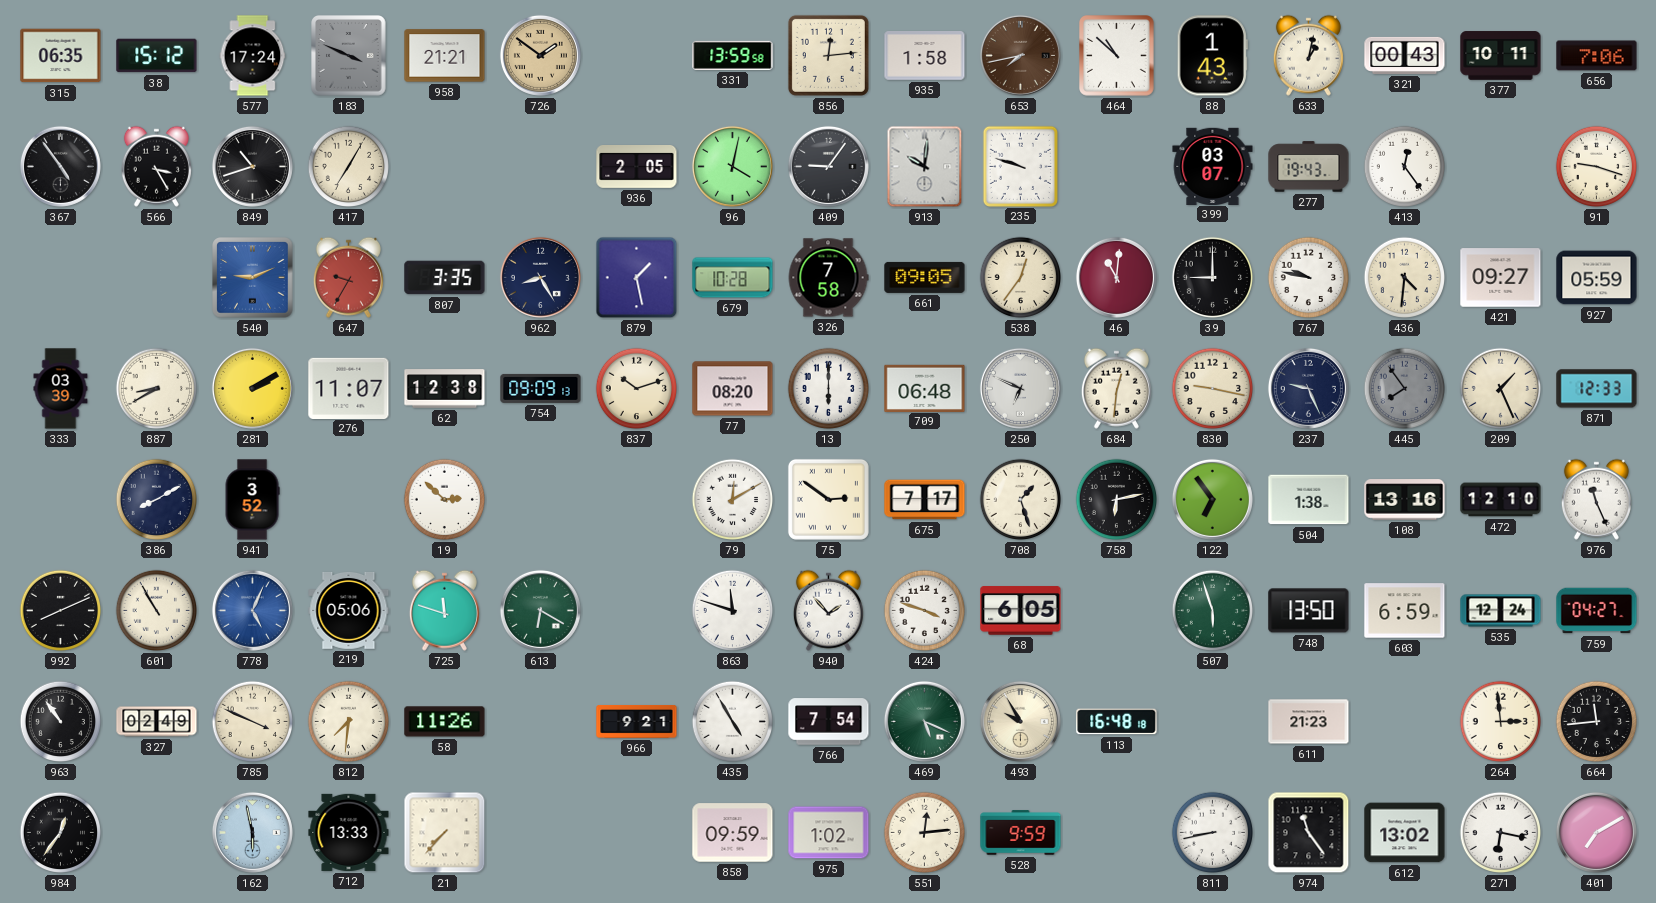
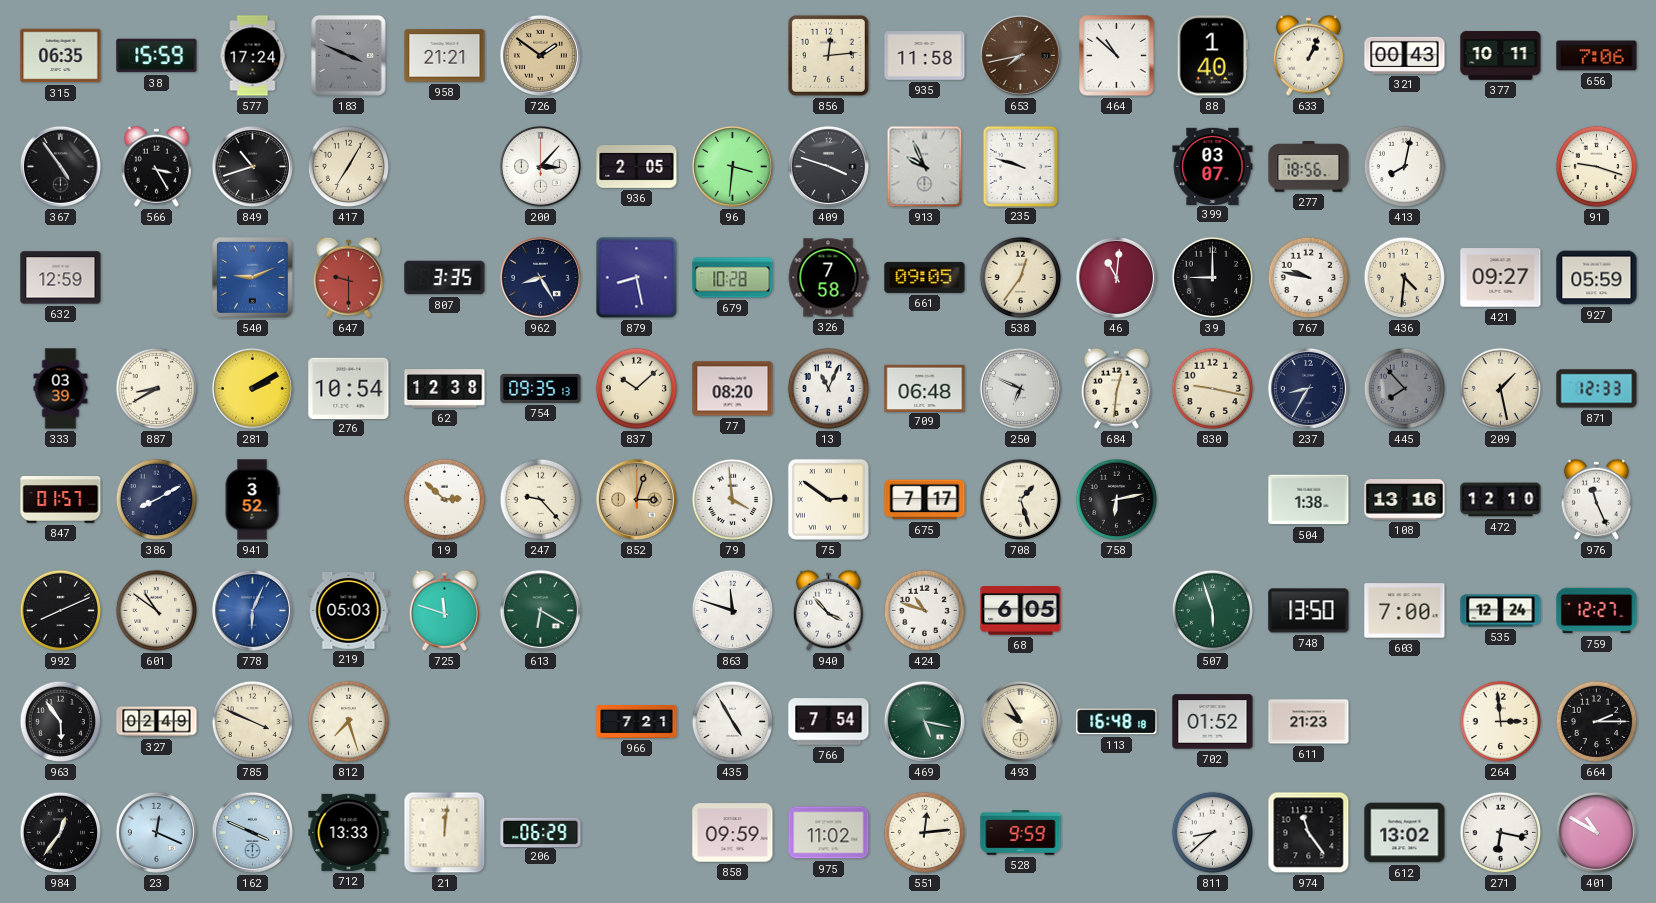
38: 15:12 -> 15:59
331: 13:59 -> none
935: 1:58 -> 11:58
88: 1:43 -> 1:40
633: 1:02 -> 1:04
200: none -> 3:07
96: 4:02 -> 3:31
409: 9:06 -> 3:48
913: 10:01 -> 9:56
277: 19:43 -> 18:56
413: 12:24 -> 8:02
632: none -> 12:59
647: 9:35 -> 9:30
879: 1:28 -> 8:28
276: 11:07 -> 10:54
754: 09:09 -> 09:35
837: 10:12 -> 10:08
13: 6:00 -> 11:04
237: 9:26 -> 8:35
445: 7:54 -> 7:53
209: 1:26 -> 1:28
847: none -> 01:57
247: none -> 9:23
852: none -> 3:03
79: 12:10 -> 3:59
122: 6:54 -> none
601: 10:55 -> 10:51
778: 5:04 -> 6:04
219: 05:06 -> 05:03
940: 1:53 -> 3:53
424: 3:48 -> 10:48
603: 6:59 -> 7:00
759: 04:27 -> 12:27
963: 10:54 -> 5:54
812: 7:31 -> 7:27
58: 11:26 -> none
966: 9:21 -> 7:21
469: 5:19 -> 5:17
702: none -> 01:52
664: 11:44 -> 2:15
23: none -> 12:19
162: 5:58 -> 3:49
21: 7:37 -> 12:01
206: none -> 06:29
975: 1:02 -> 11:02
811: 8:43 -> 8:38
401: 7:10 -> 10:50
